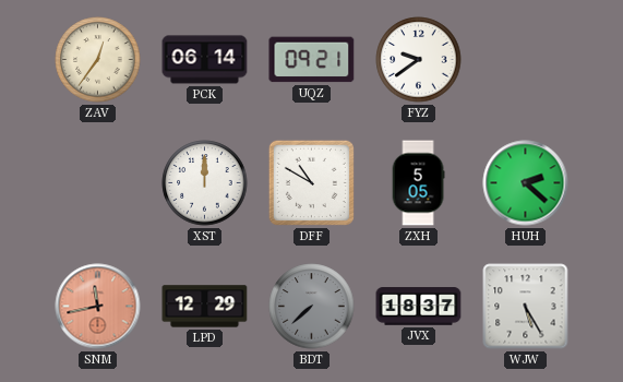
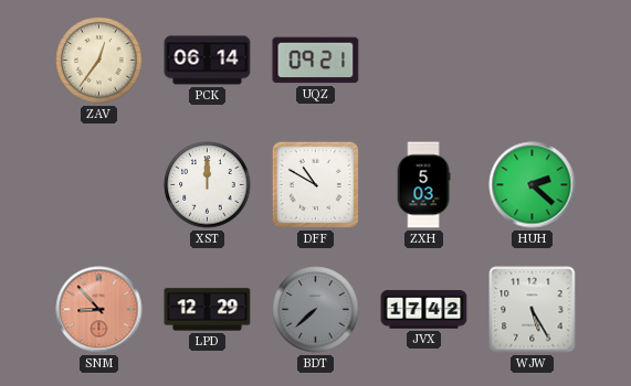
FYZ: 9:39 -> none
ZXH: 5:05 -> 5:03
SNM: 11:43 -> 8:53
JVX: 18:37 -> 17:42
